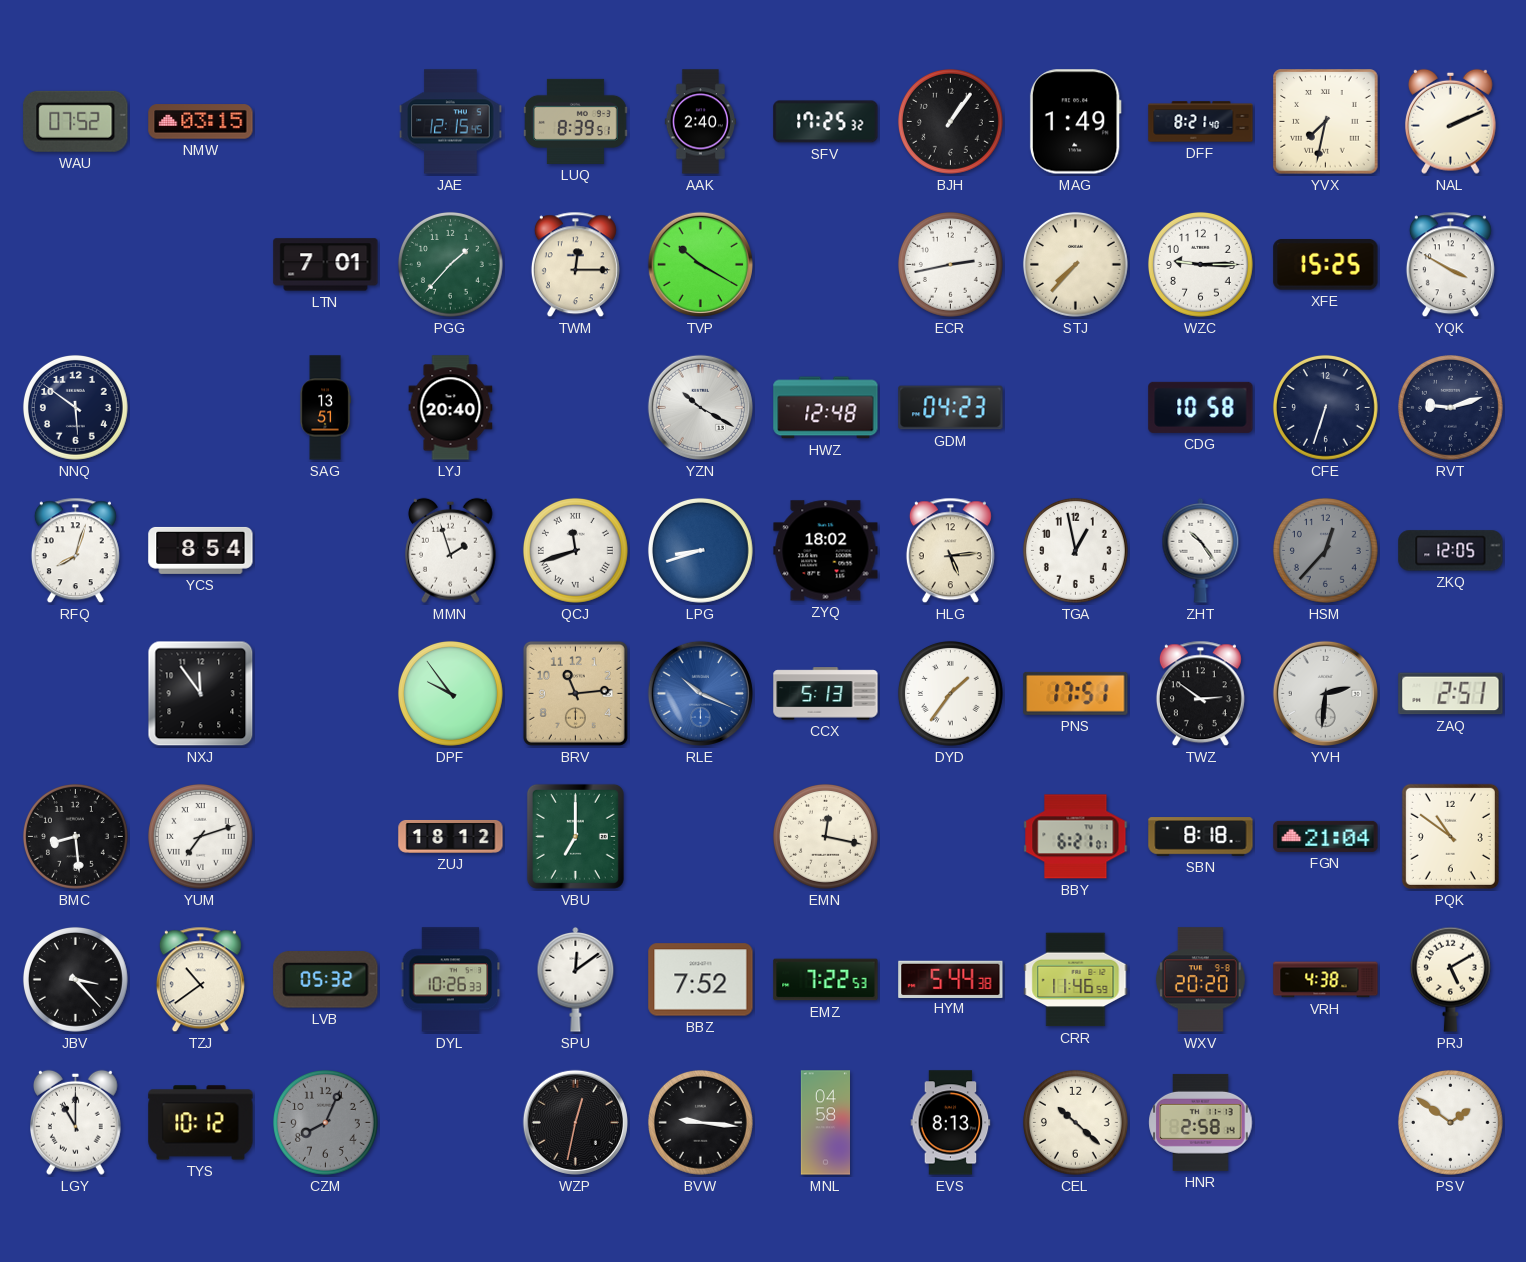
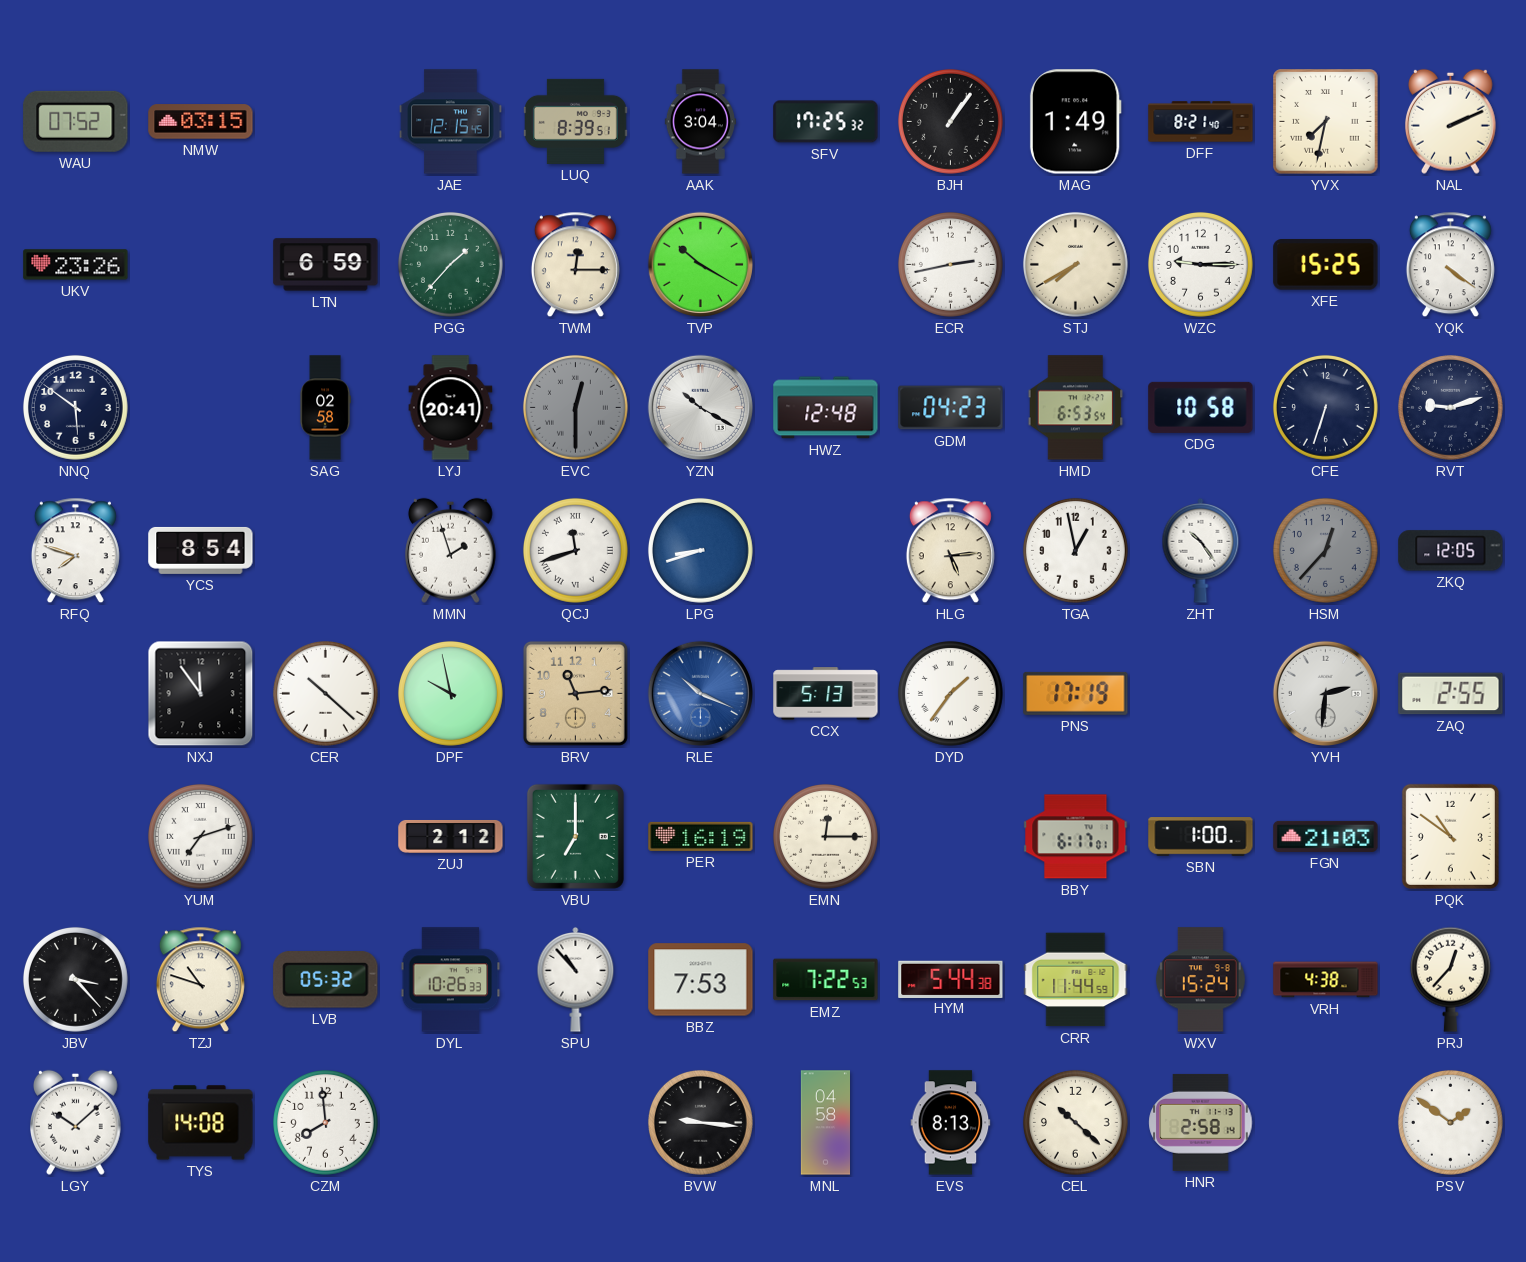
AAK: 2:40 -> 3:04
UKV: none -> 23:26
LTN: 7:01 -> 6:59
STJ: 7:37 -> 7:40
YQK: 3:50 -> 4:21
SAG: 13:51 -> 02:58
LYJ: 20:40 -> 20:41
EVC: none -> 12:30
HMD: none -> 6:53
RFQ: 8:03 -> 7:48
ZYQ: 18:02 -> none
CER: none -> 10:22
DPF: 9:54 -> 9:58
PNS: 17:51 -> 17:19
TWZ: 2:51 -> none
ZAQ: 2:51 -> 2:55
BMC: 8:29 -> none
ZUJ: 18:12 -> 2:12
PER: none -> 16:19
EMN: 12:17 -> 12:15
BBY: 6:21 -> 6:17
SBN: 8:18 -> 1:00
FGN: 21:04 -> 21:03
TZJ: 10:39 -> 10:48
SPU: 12:09 -> 10:53
BBZ: 7:52 -> 7:53
CRR: 11:46 -> 11:44
WXV: 20:20 -> 15:24
PRJ: 5:10 -> 12:37
LGY: 11:00 -> 10:08
TYS: 10:12 -> 14:08
CZM: 8:04 -> 7:59
CZM dial: grey -> white
WZP: 12:32 -> none
